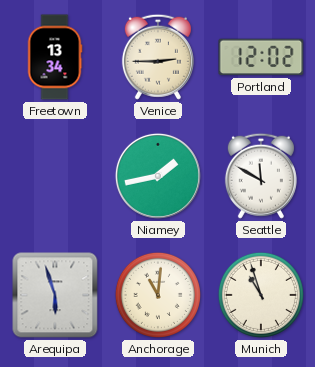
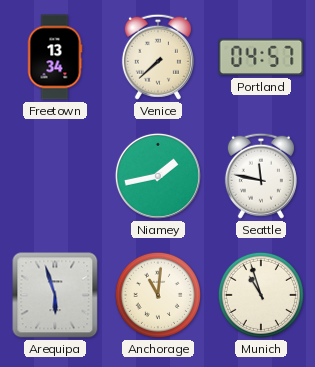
Venice: 2:45 -> 7:38
Portland: 12:02 -> 04:57
Seattle: 11:50 -> 11:47
